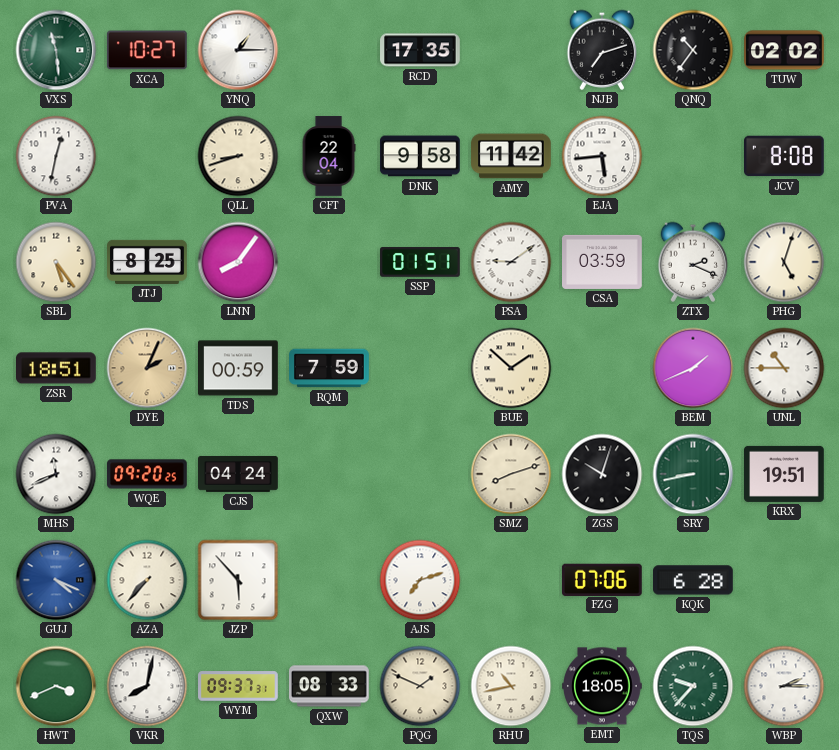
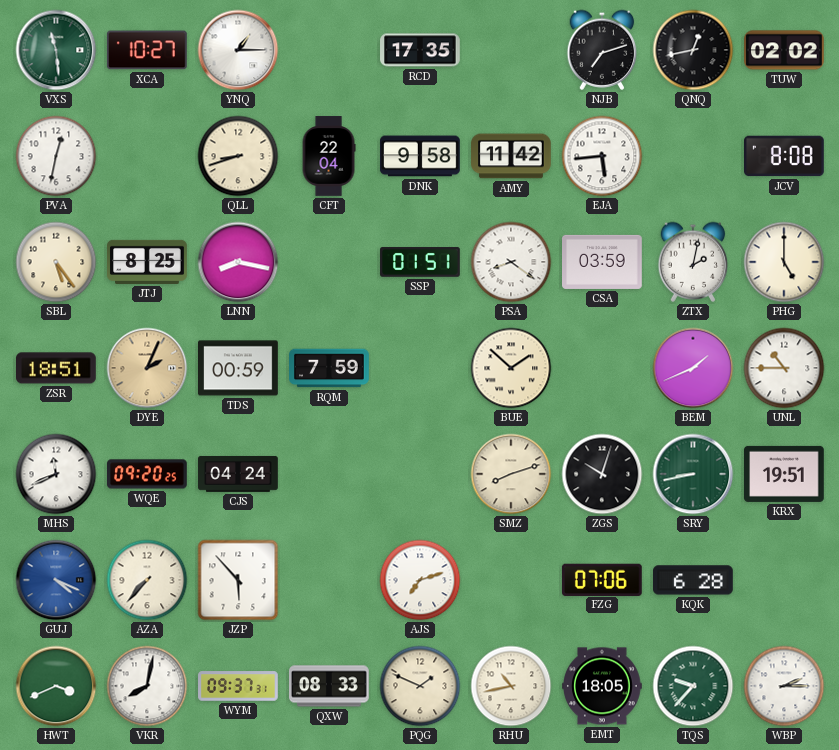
QNQ: 10:36 -> 12:43
LNN: 8:06 -> 8:17
PSA: 9:09 -> 8:21
ZTX: 2:19 -> 2:02
PHG: 5:03 -> 5:00
